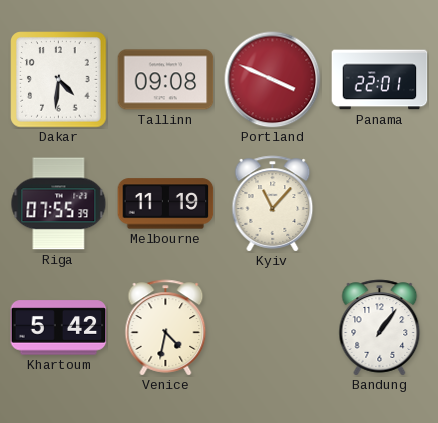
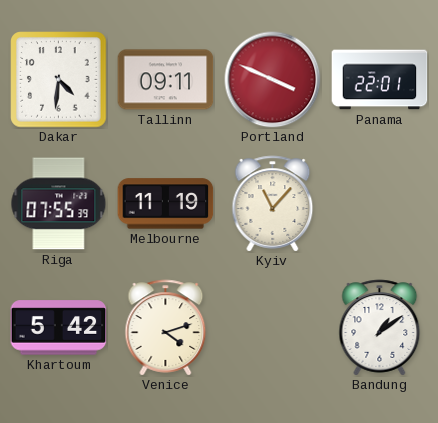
Tallinn: 09:08 -> 09:11
Venice: 4:32 -> 4:12
Bandung: 1:06 -> 1:09
